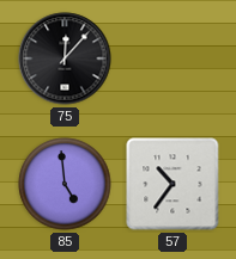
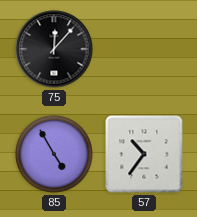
85: 4:59 -> 4:55
